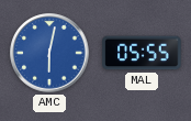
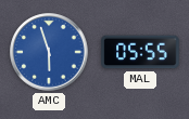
AMC: 6:02 -> 5:57
